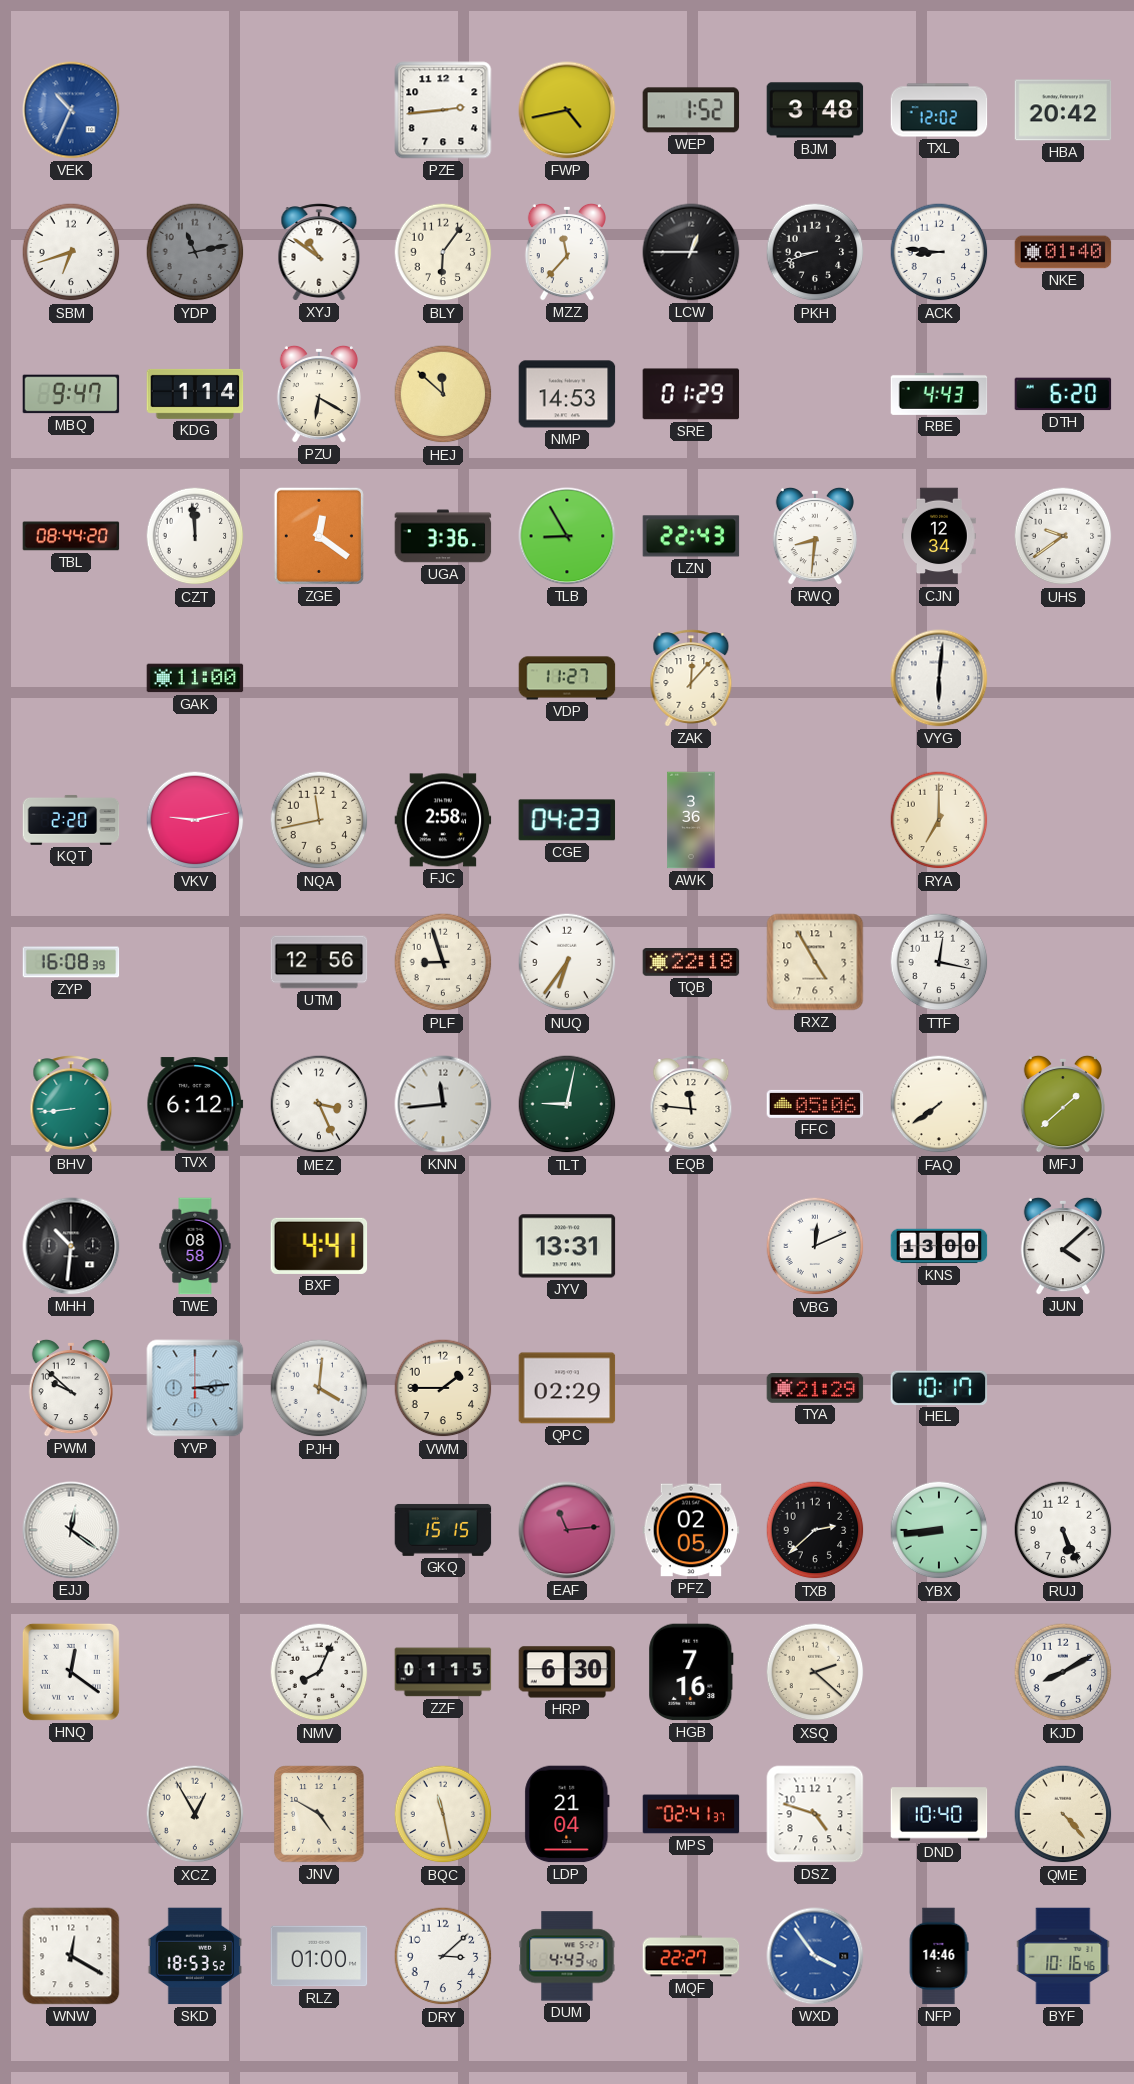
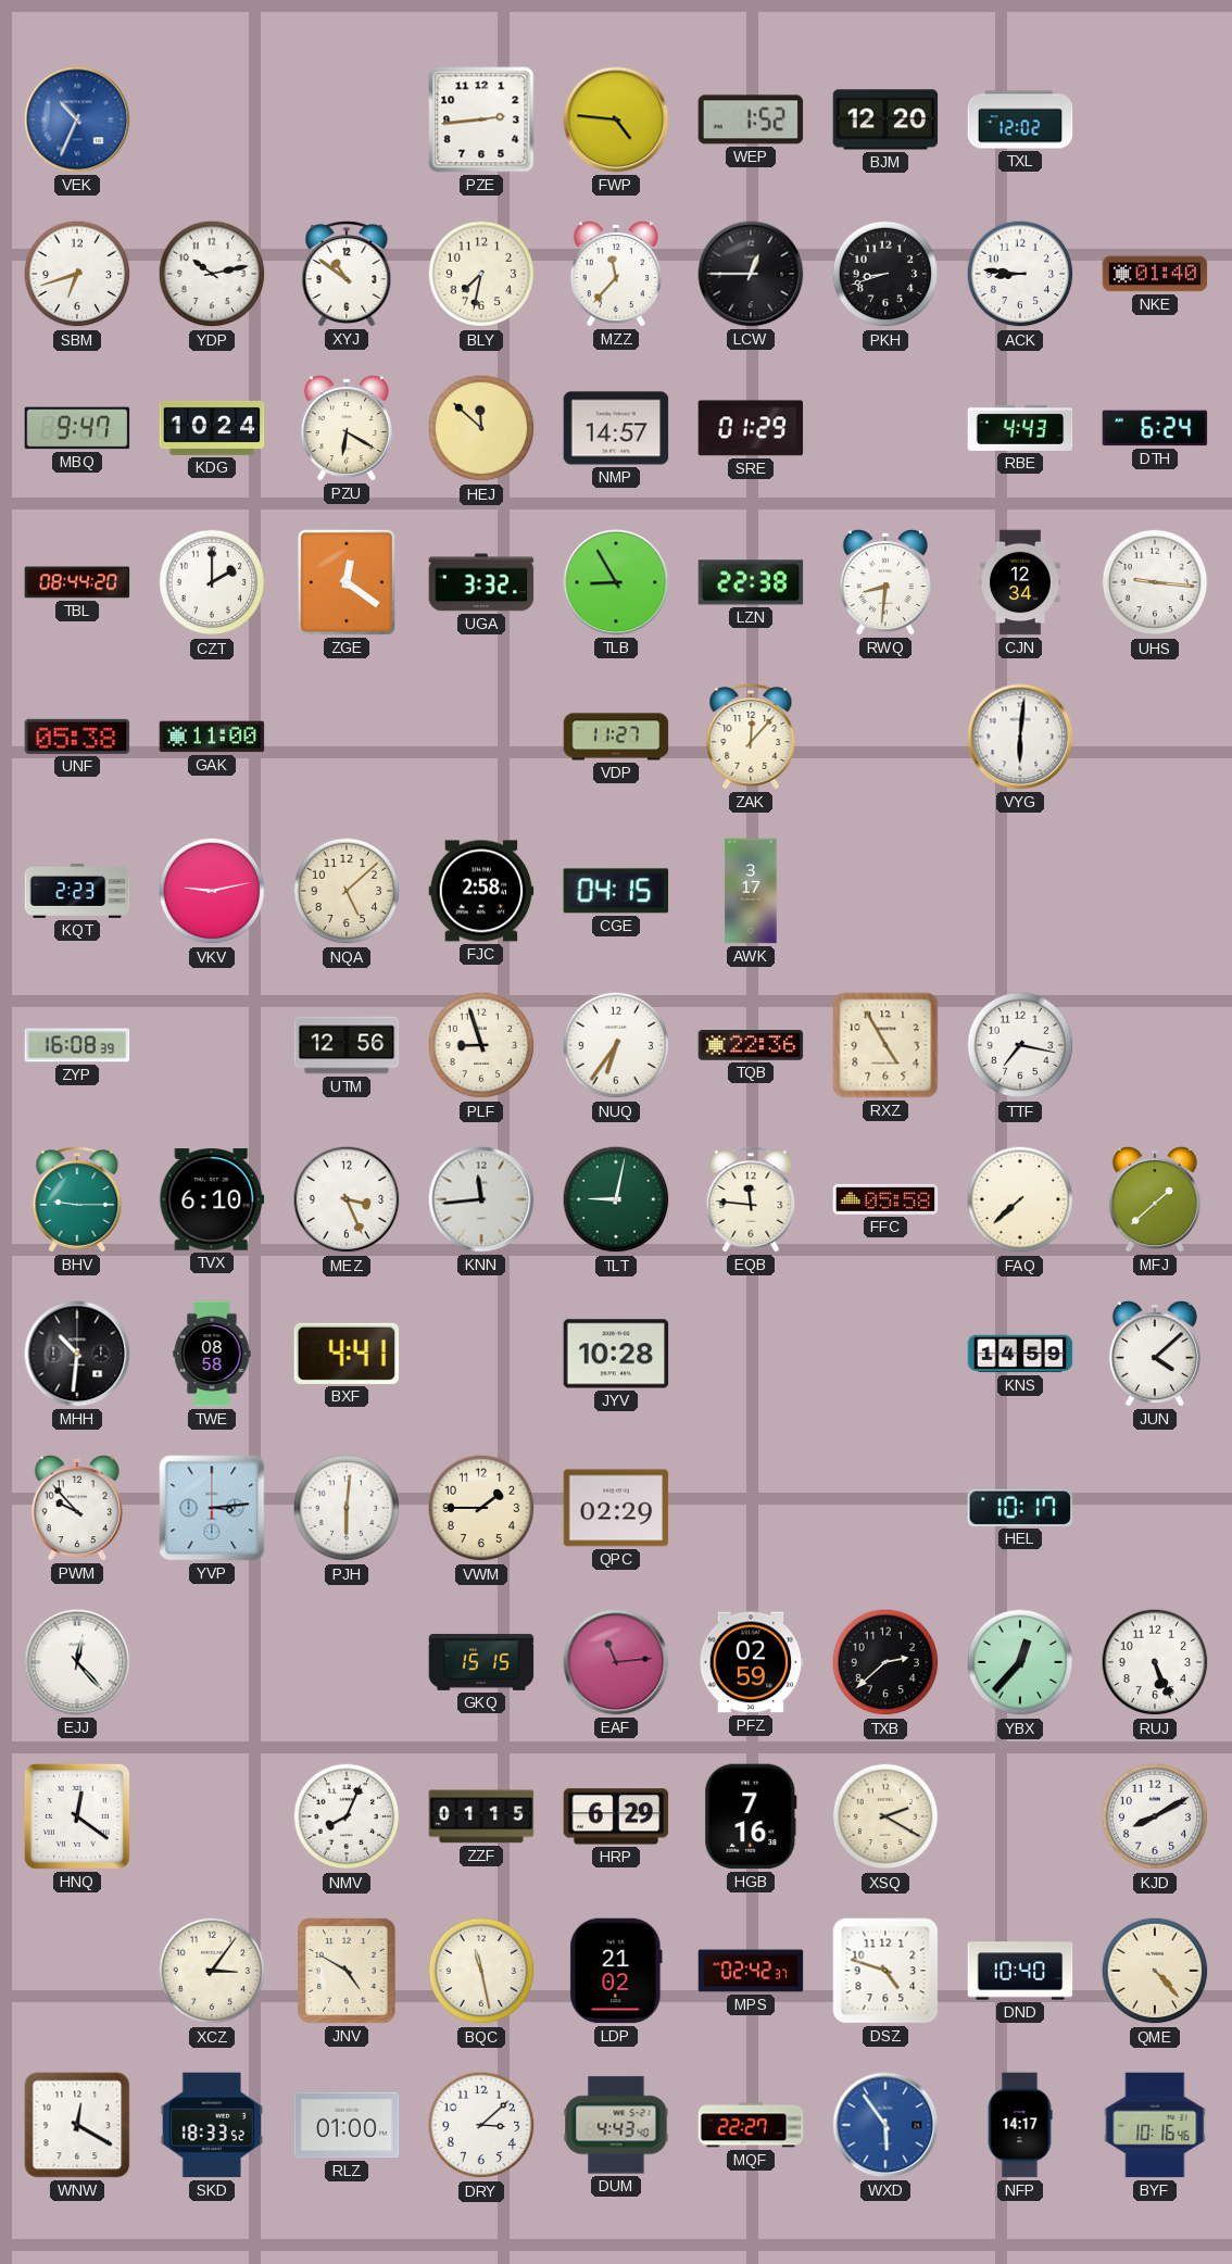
FWP: 4:43 -> 4:46
BJM: 3:48 -> 12:20
HBA: 20:42 -> none
YDP: 11:13 -> 10:13
YDP dial: grey -> white
BLY: 6:06 -> 7:32
KDG: 1:14 -> 10:24
NMP: 14:53 -> 14:57
DTH: 6:20 -> 6:24
CZT: 11:59 -> 2:00
UGA: 3:36 -> 3:32
LZN: 22:43 -> 22:38
UHS: 9:39 -> 9:16
UNF: none -> 05:38
KQT: 2:20 -> 2:23
NQA: 11:43 -> 5:08
CGE: 04:23 -> 04:15
AWK: 3:36 -> 3:17
RYA: 7:00 -> none
TQB: 22:18 -> 22:36
TTF: 12:17 -> 7:17
BHV: 8:44 -> 9:15
TVX: 6:12 -> 6:10
FFC: 05:06 -> 05:58
FAQ: 7:39 -> 7:38
JYV: 13:31 -> 10:28
VBG: 12:11 -> none
KNS: 13:00 -> 14:59
PWM: 9:52 -> 9:53
PJH: 4:01 -> 6:01
TYA: 21:29 -> none
EJJ: 12:21 -> 12:23
PFZ: 02:05 -> 02:59
YBX: 8:44 -> 12:37
HRP: 6:30 -> 6:29
XSQ: 2:22 -> 2:20
XCZ: 12:55 -> 3:06
LDP: 21:04 -> 21:02
MPS: 02:41 -> 02:42
SKD: 18:53 -> 18:33
WXD: 3:54 -> 5:54
NFP: 14:46 -> 14:17
